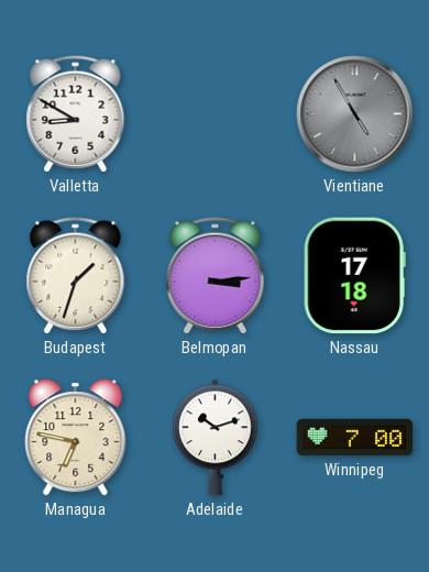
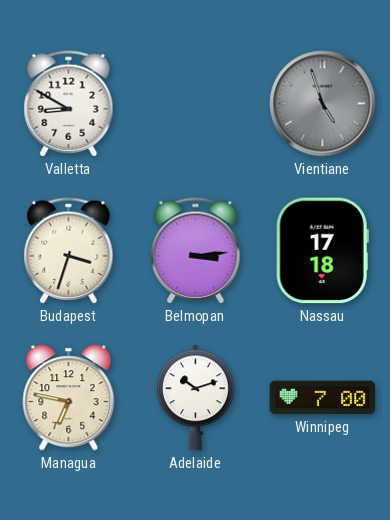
Vientiane: 4:55 -> 4:57
Budapest: 1:33 -> 3:33
